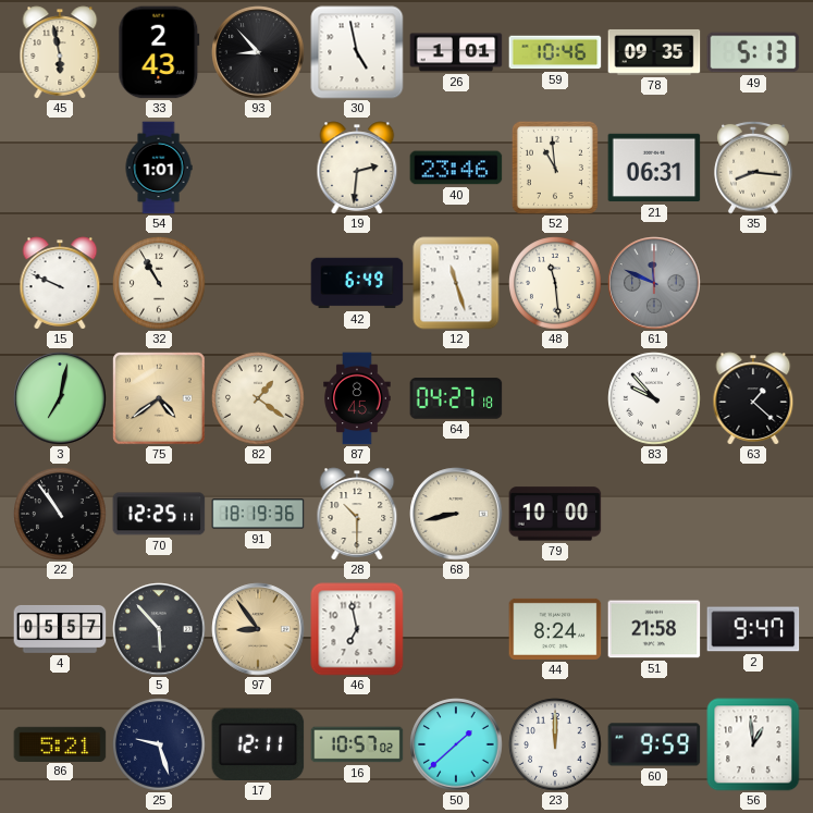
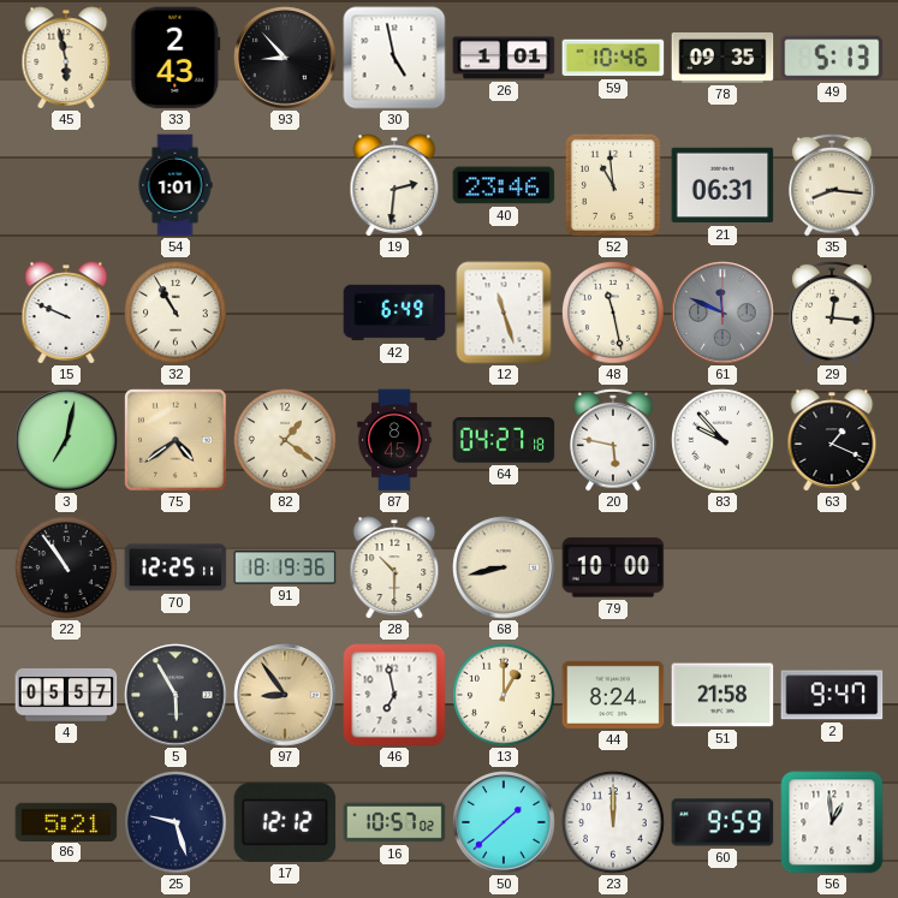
48: 11:29 -> 11:28
29: none -> 12:16
20: none -> 5:47
63: 1:22 -> 1:19
5: 5:53 -> 5:55
13: none -> 1:00
17: 12:11 -> 12:12
